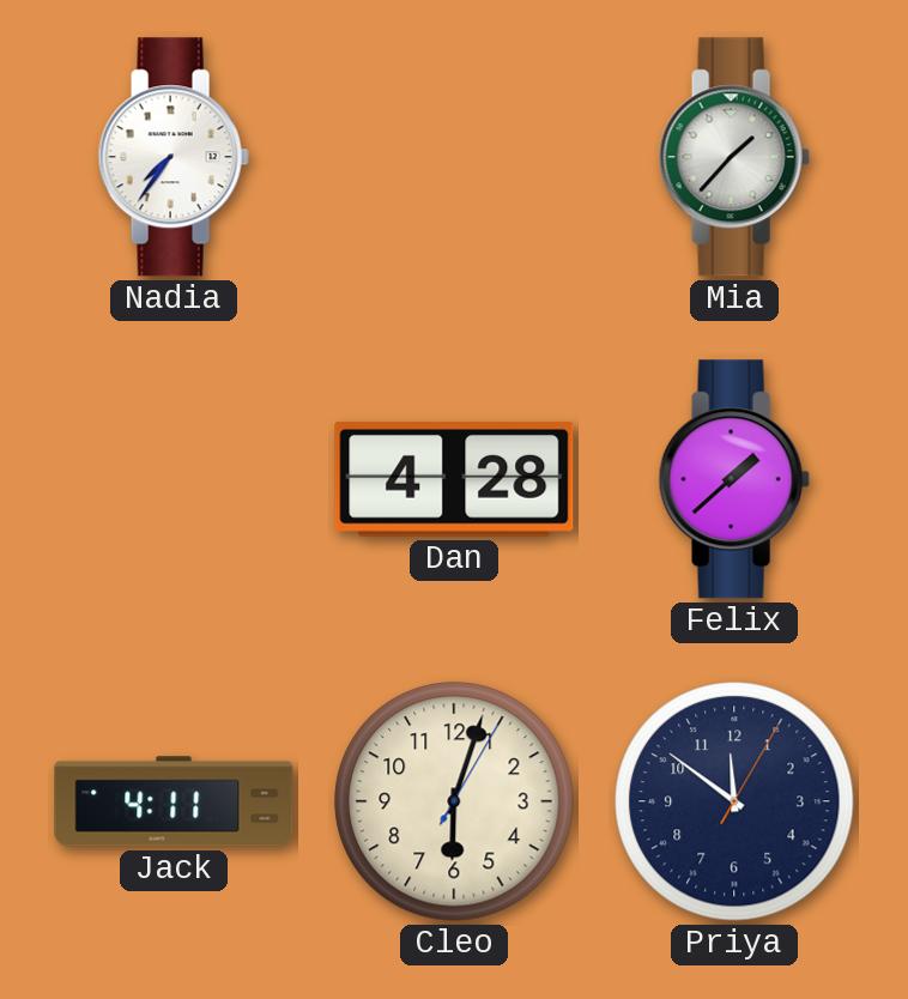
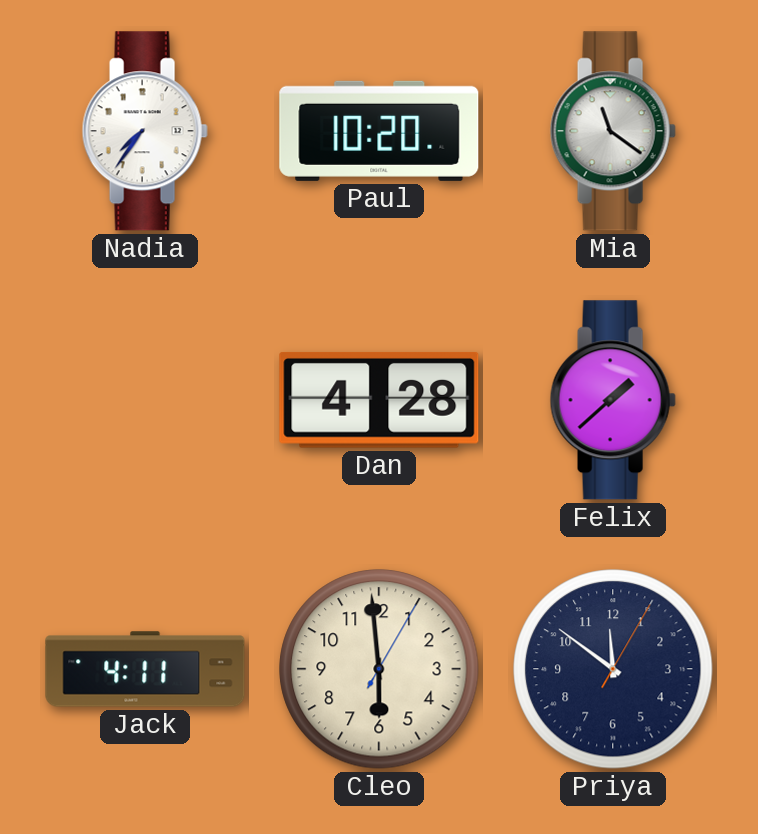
Paul: none -> 10:20
Mia: 1:37 -> 11:21
Cleo: 6:03 -> 5:59
